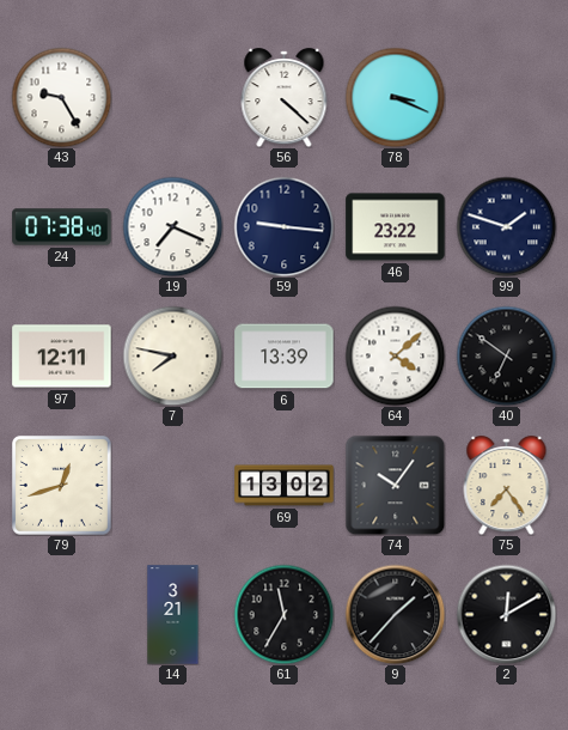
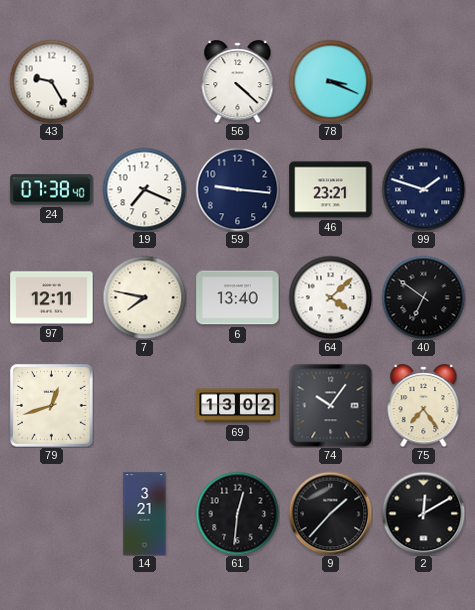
46: 23:22 -> 23:21
6: 13:39 -> 13:40
61: 11:35 -> 12:31
